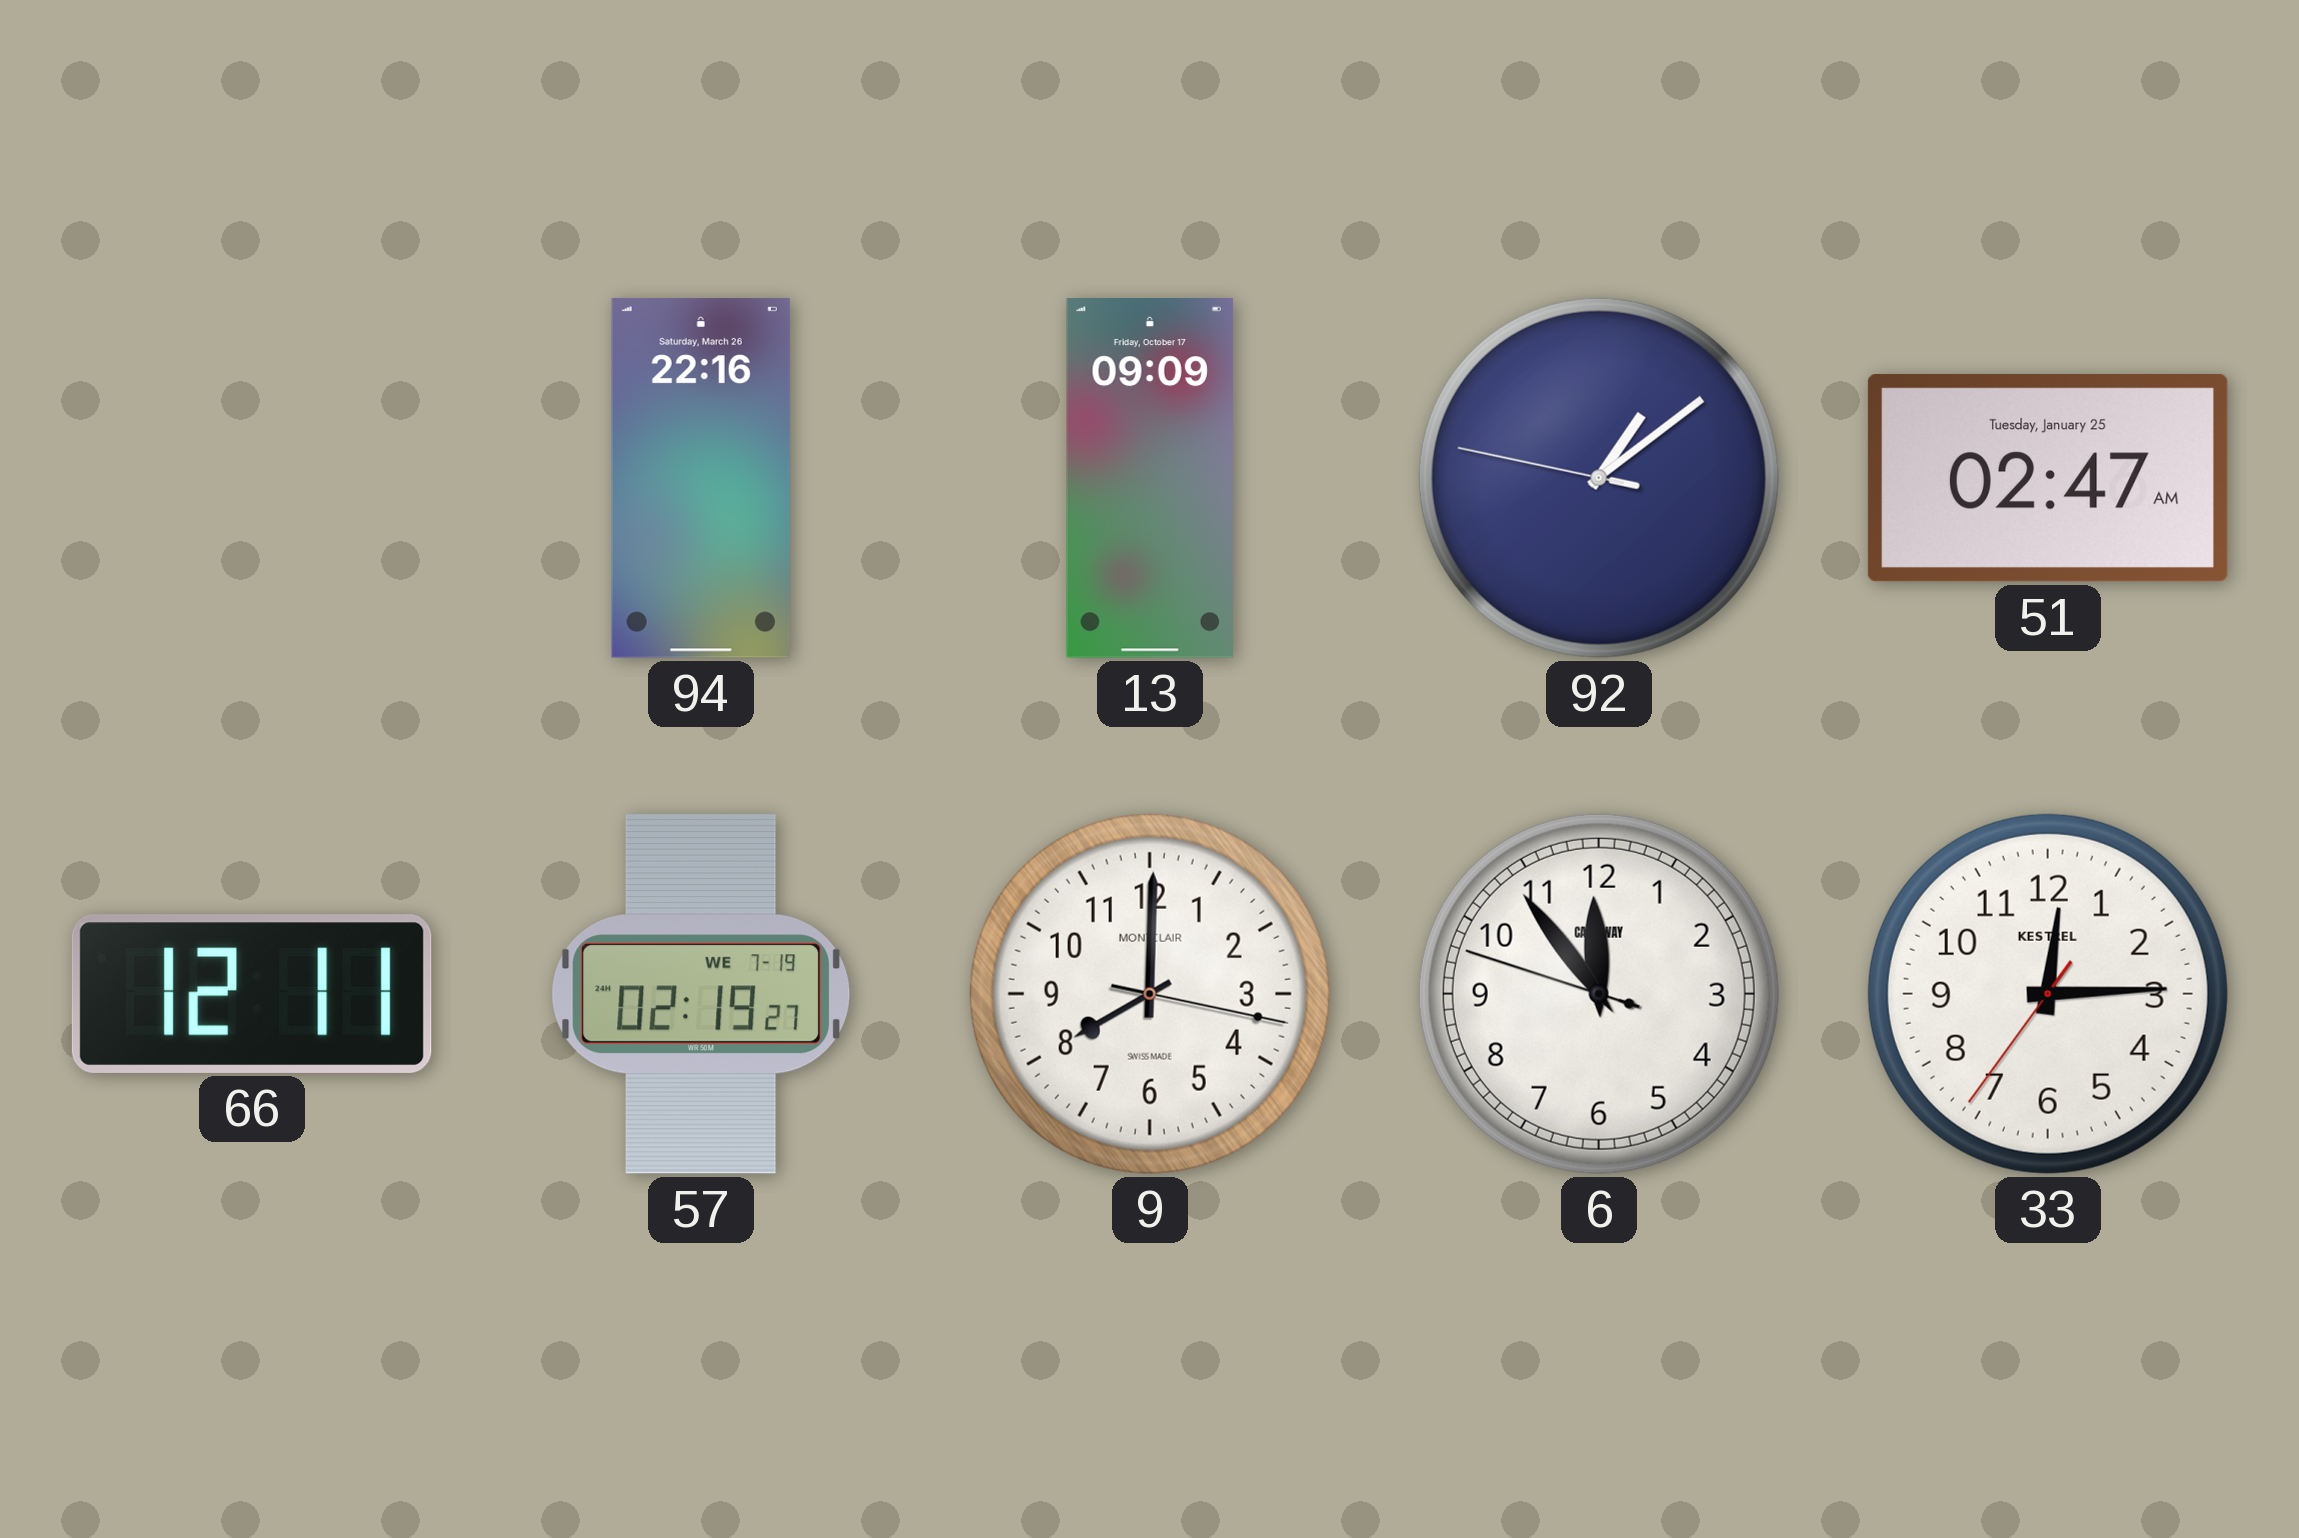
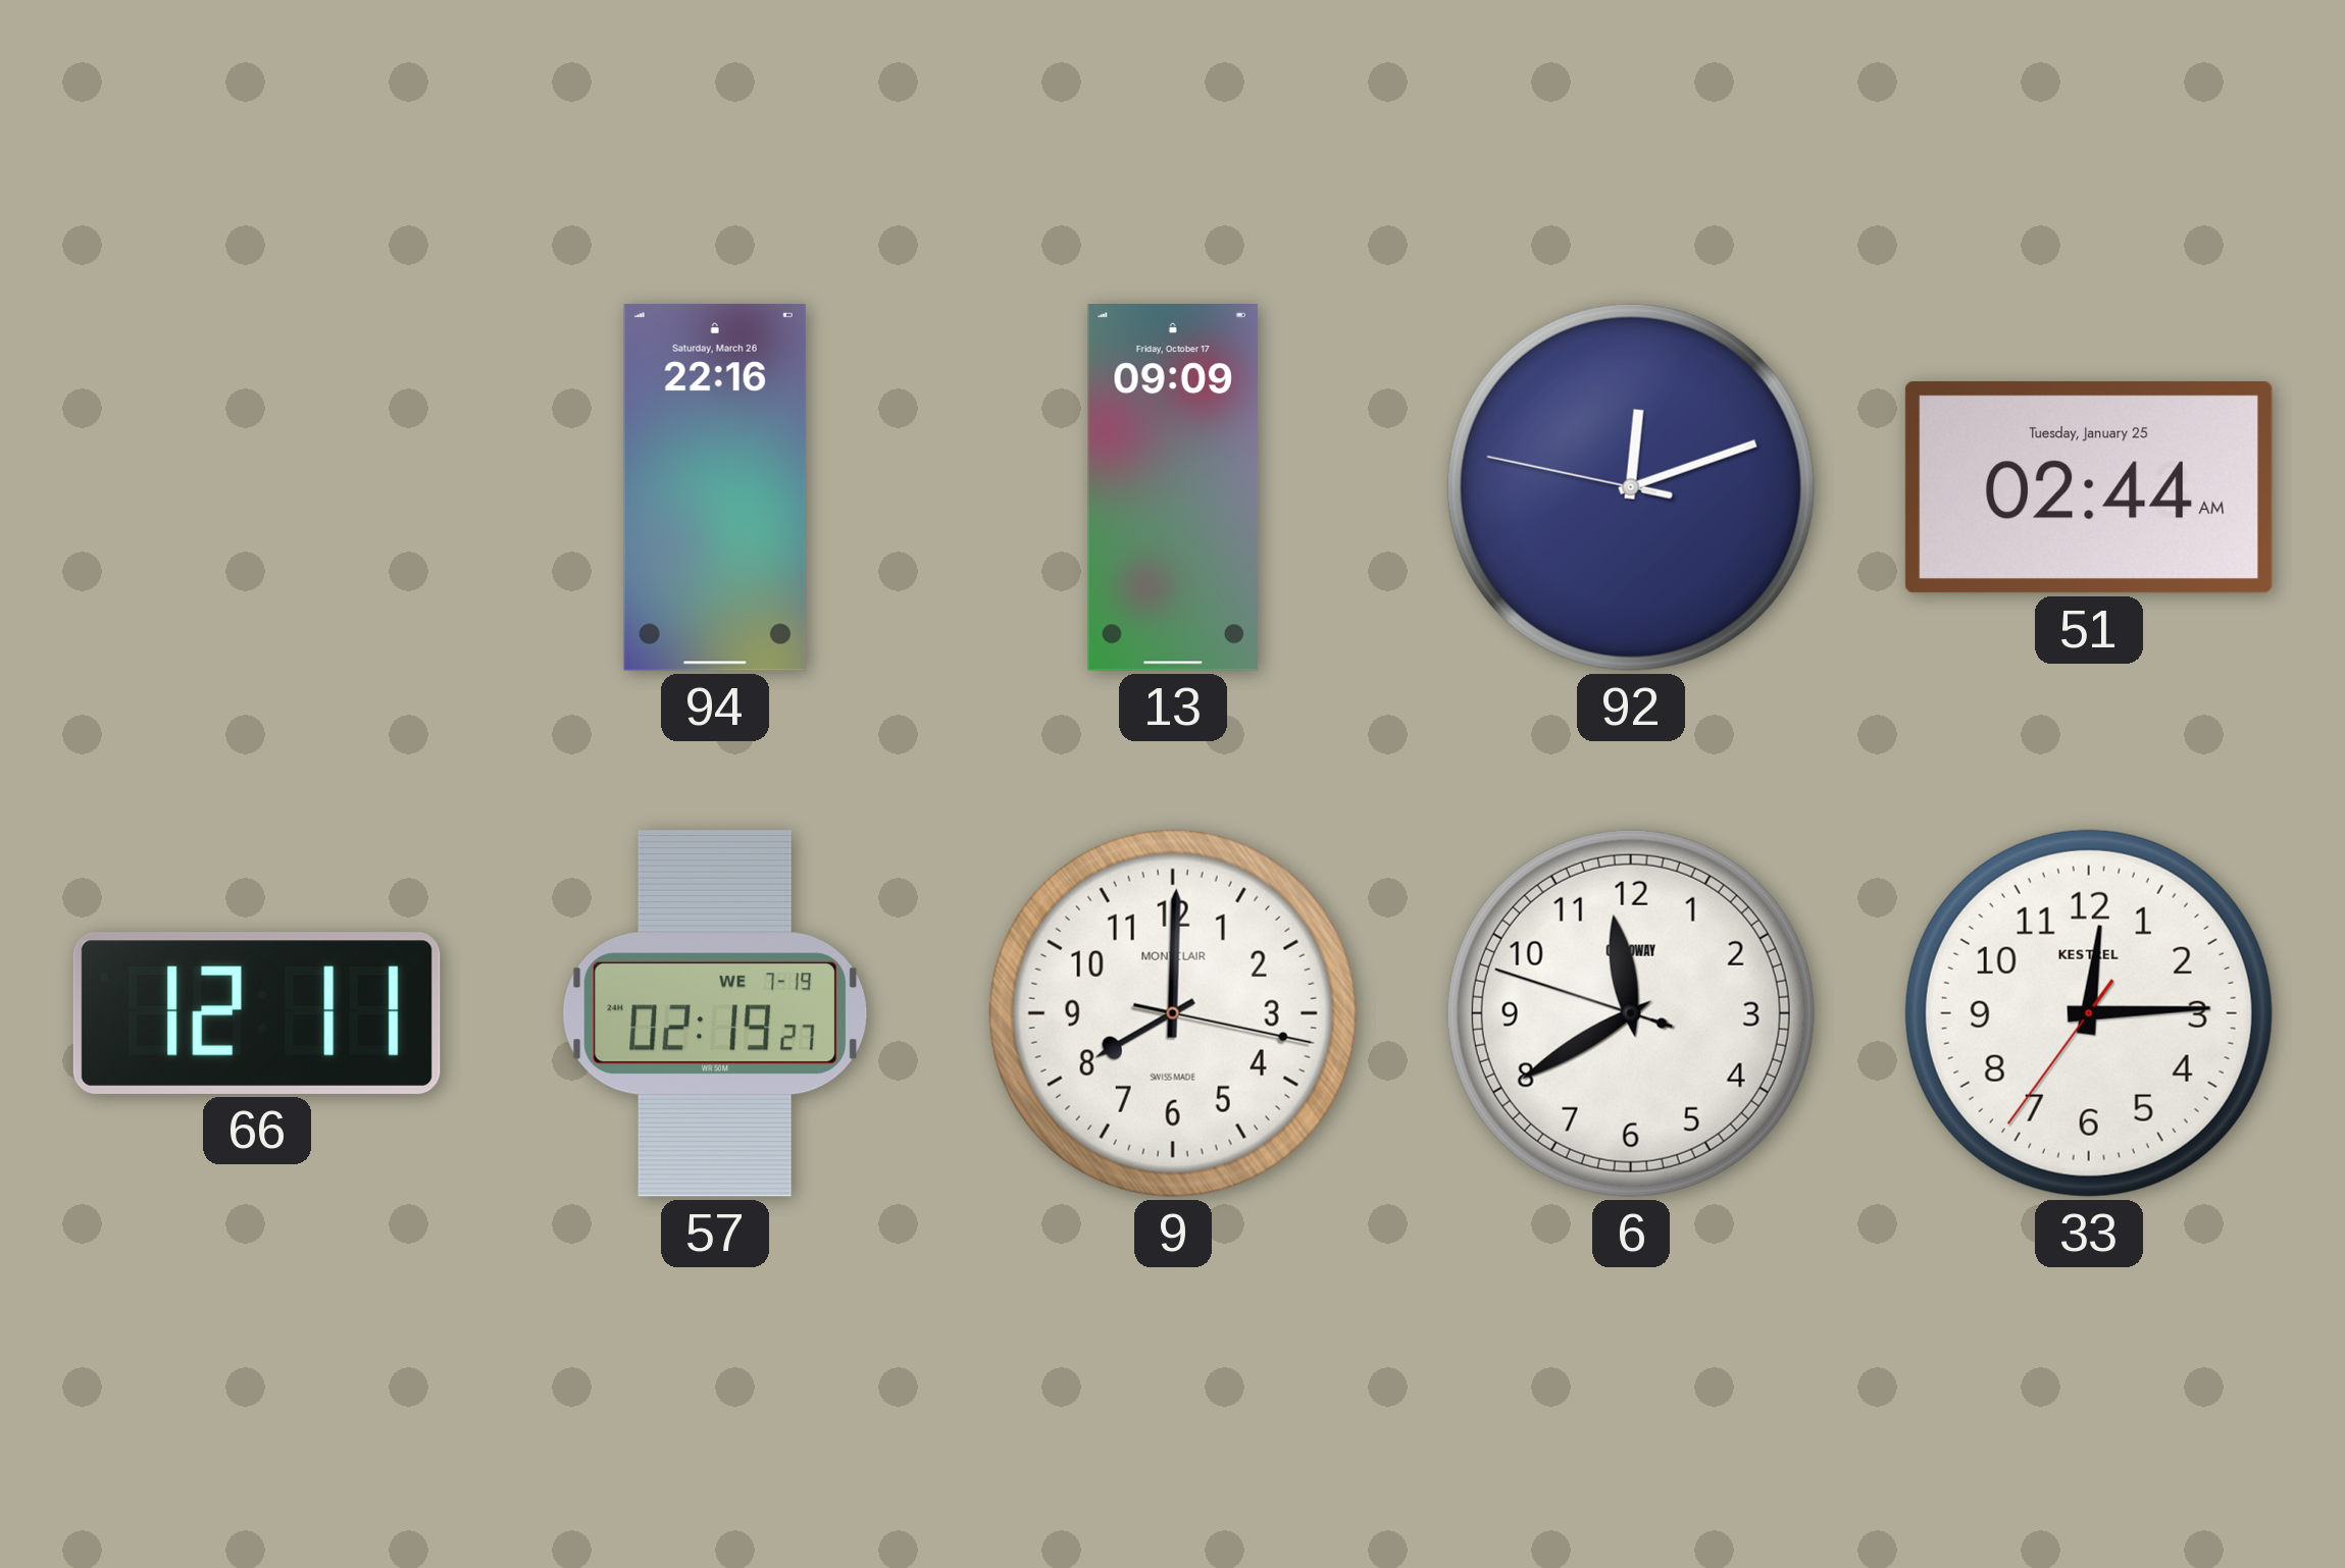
92: 1:08 -> 12:11
51: 02:47 -> 02:44
6: 11:53 -> 11:39
